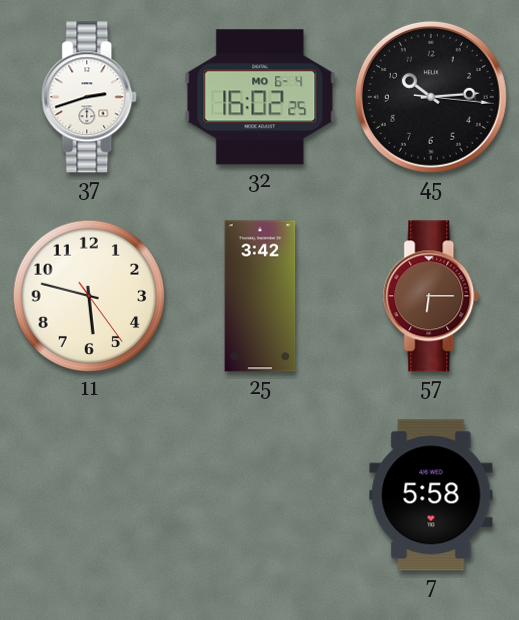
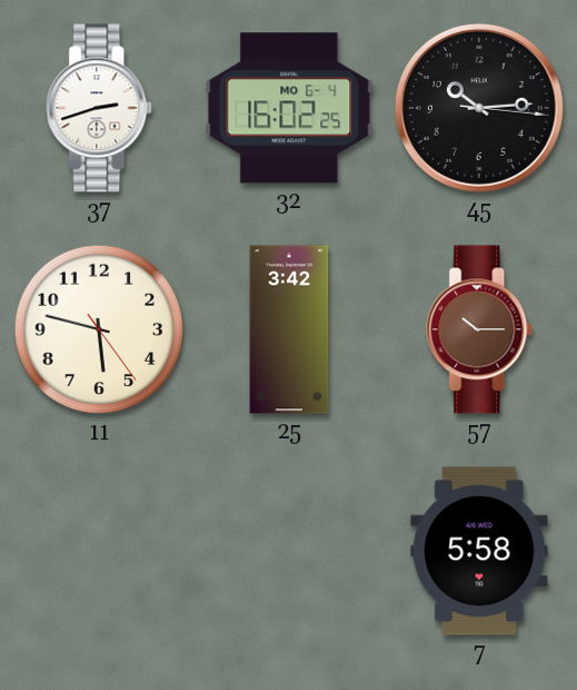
57: 6:15 -> 10:15
